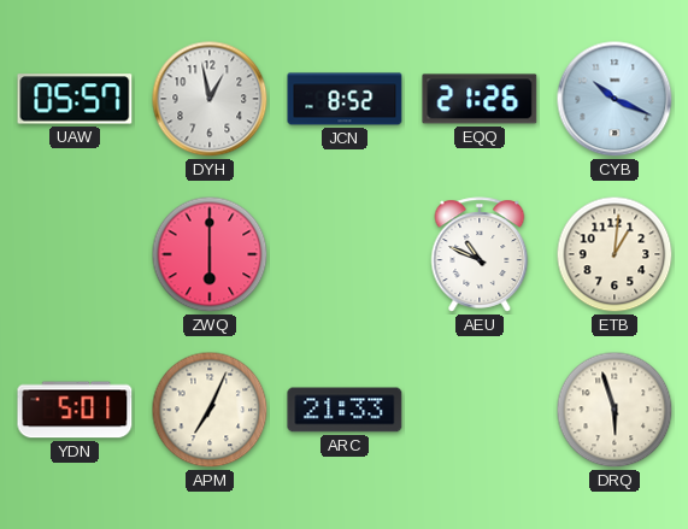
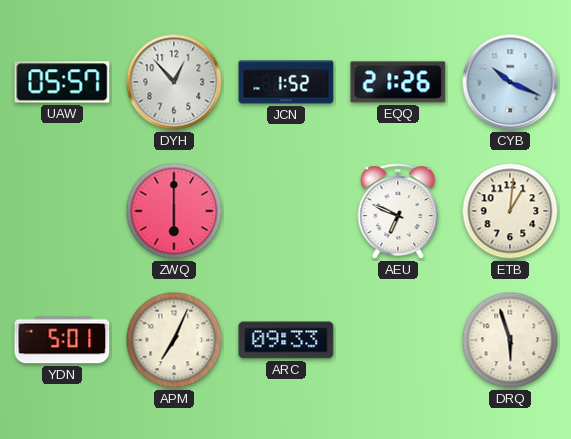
DYH: 12:58 -> 12:53
JCN: 8:52 -> 1:52
AEU: 10:49 -> 6:49
ARC: 21:33 -> 09:33
